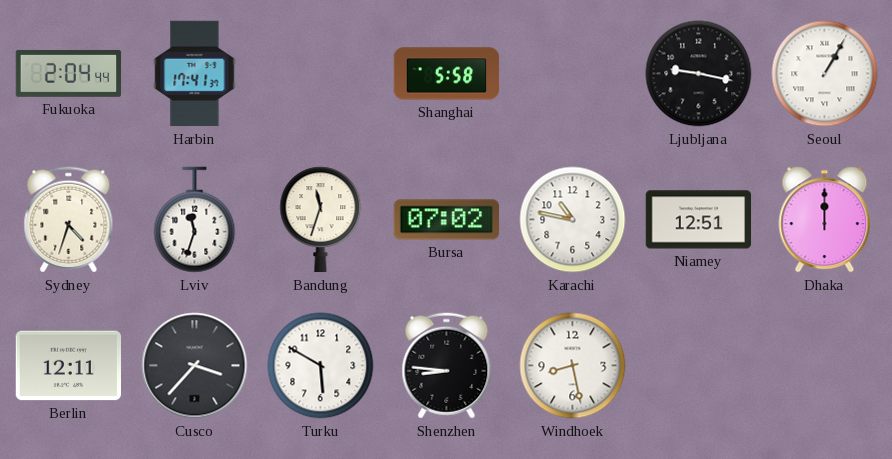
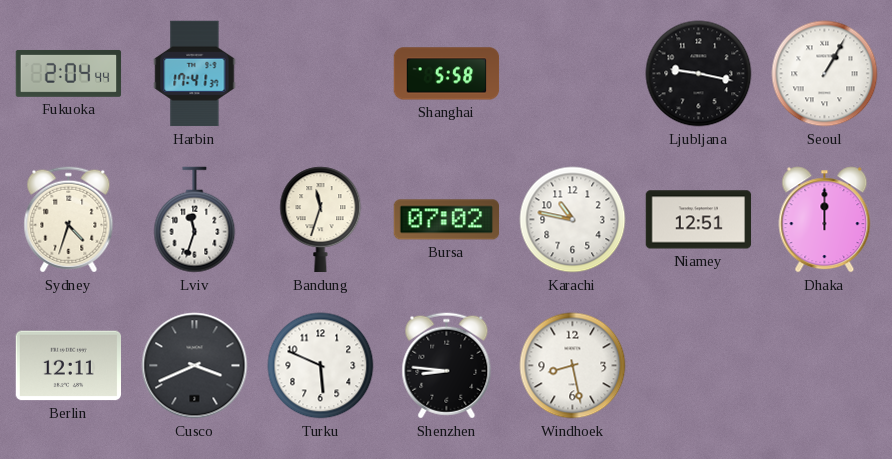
Cusco: 3:37 -> 3:41
Turku: 5:50 -> 5:49
